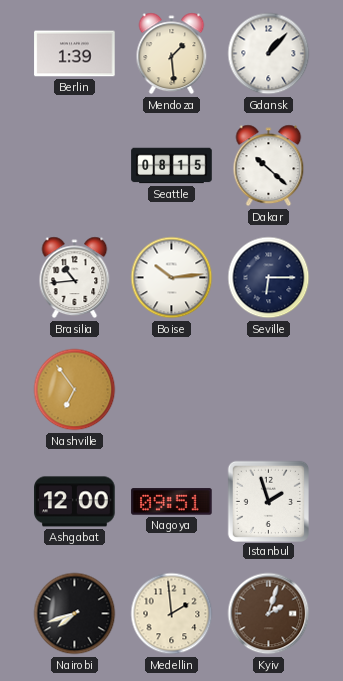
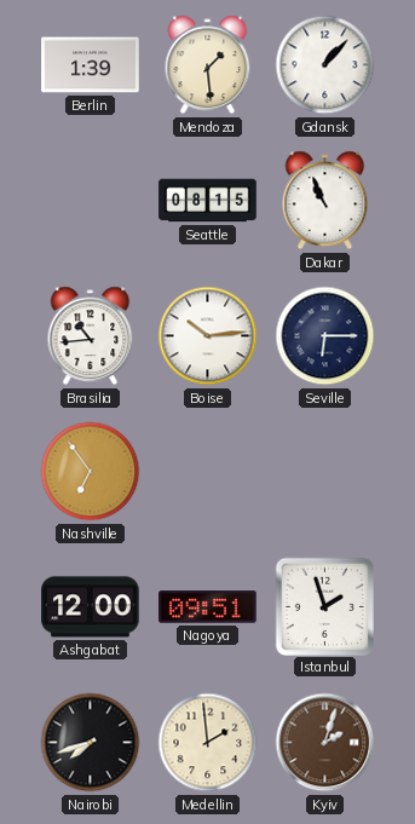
Dakar: 10:22 -> 10:56
